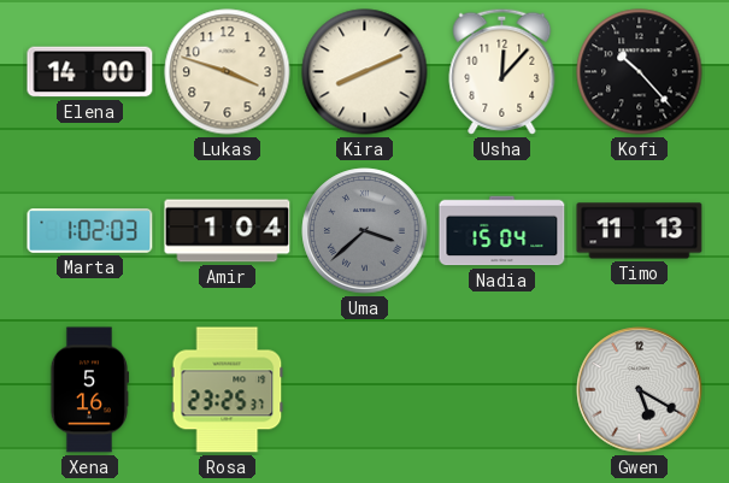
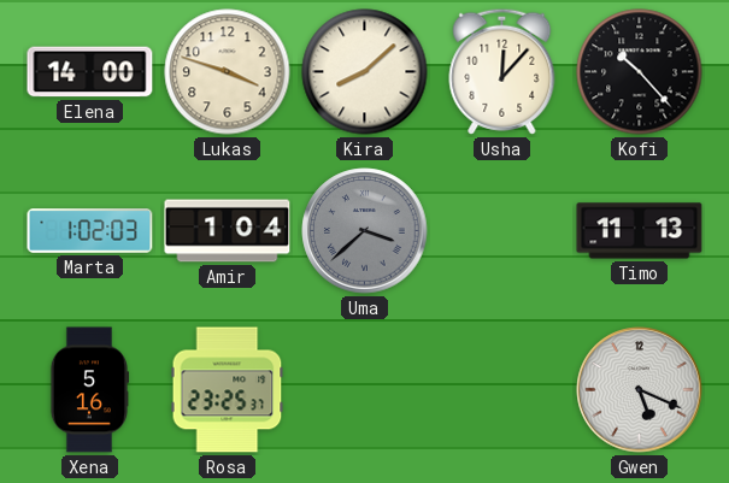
Kira: 8:11 -> 8:08
Nadia: 15:04 -> none
Gwen: 5:20 -> 5:19
